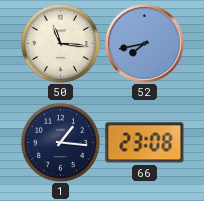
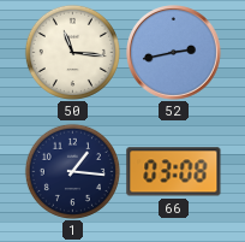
52: 7:43 -> 2:43
66: 23:08 -> 03:08
